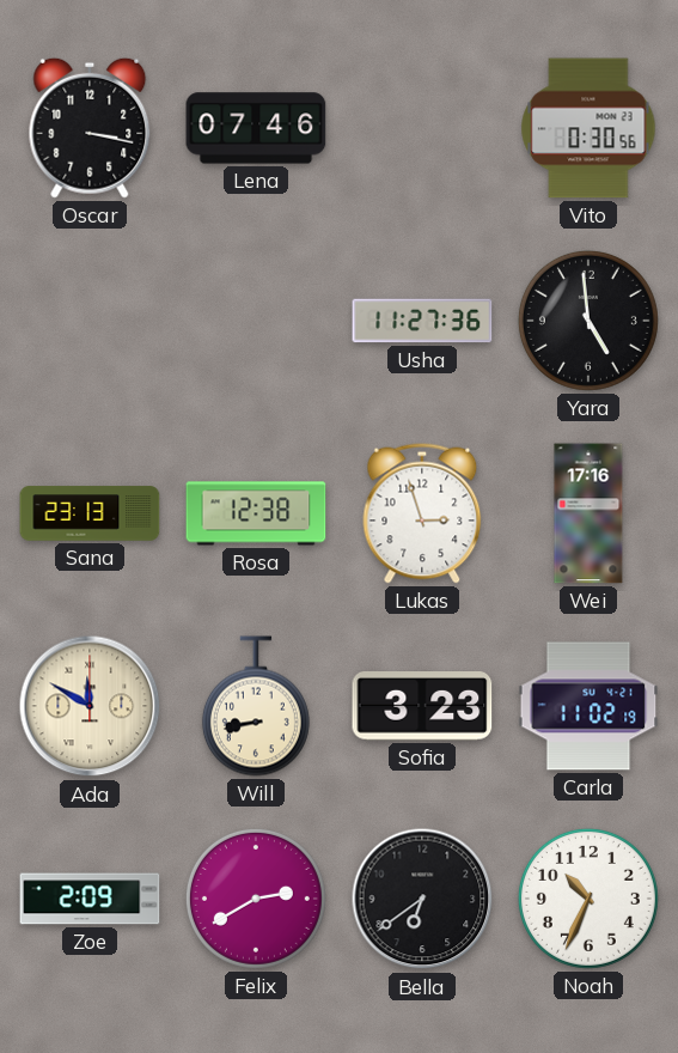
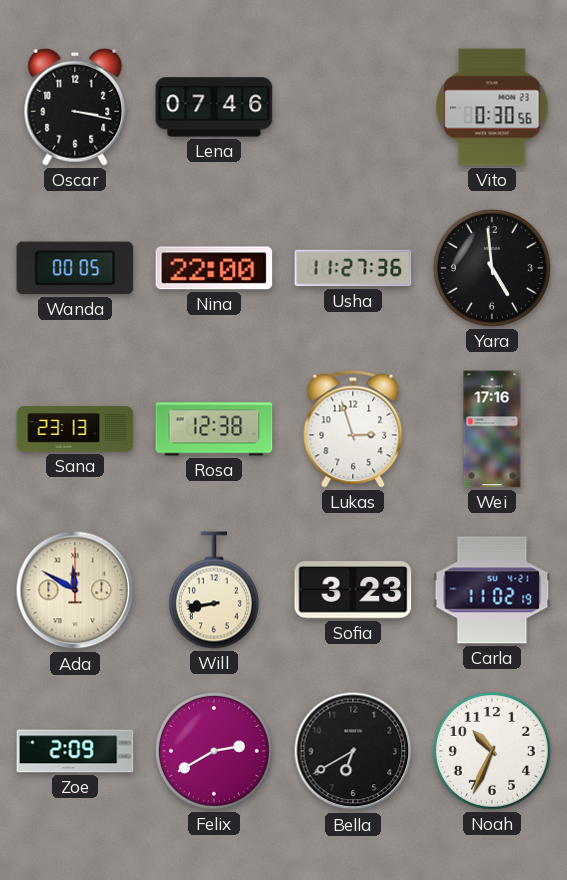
Wanda: none -> 00:05
Nina: none -> 22:00
Bella: 6:39 -> 6:40
